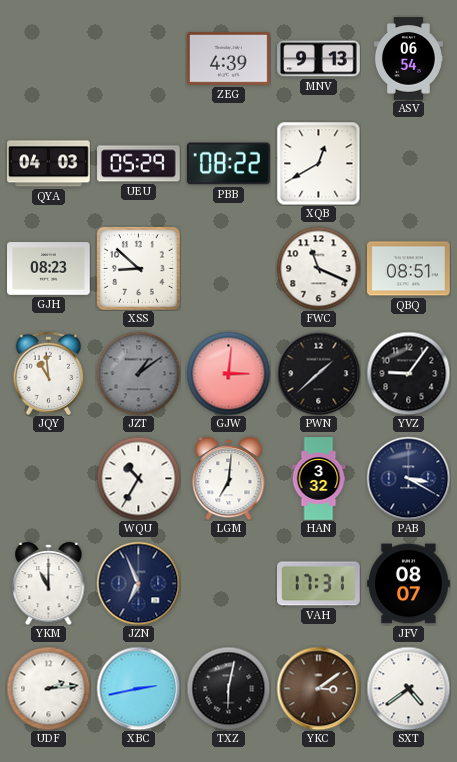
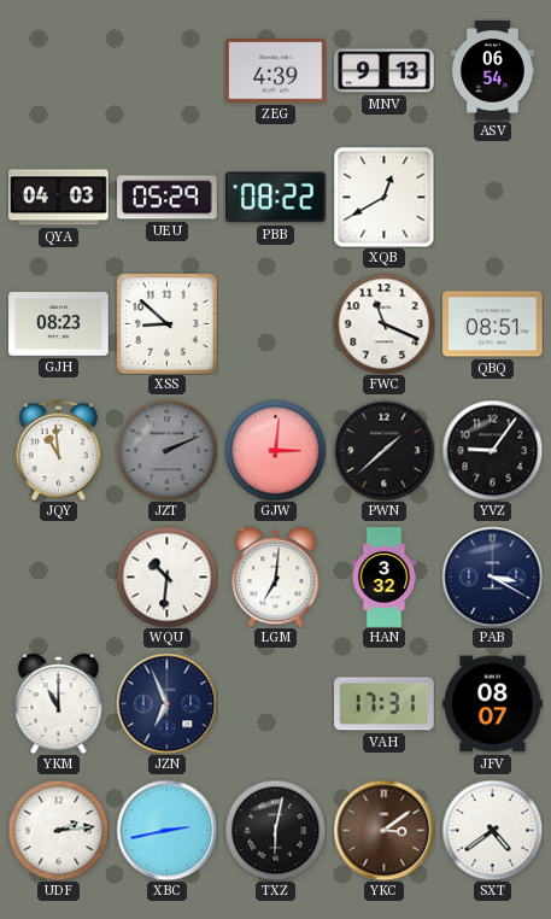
JZT: 1:09 -> 2:11
WQU: 10:35 -> 10:31
